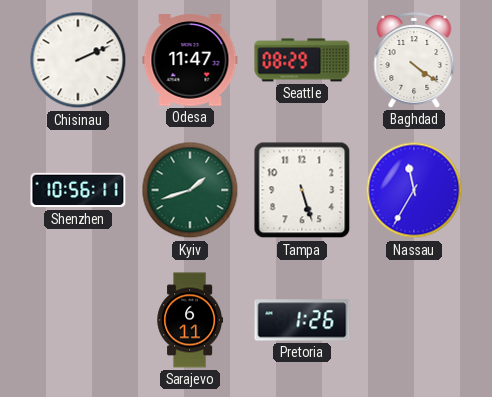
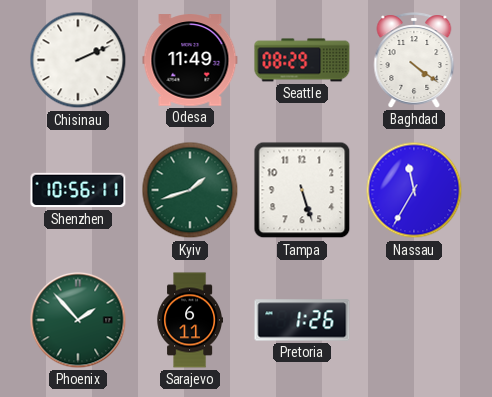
Odesa: 11:47 -> 11:49
Phoenix: none -> 1:53
